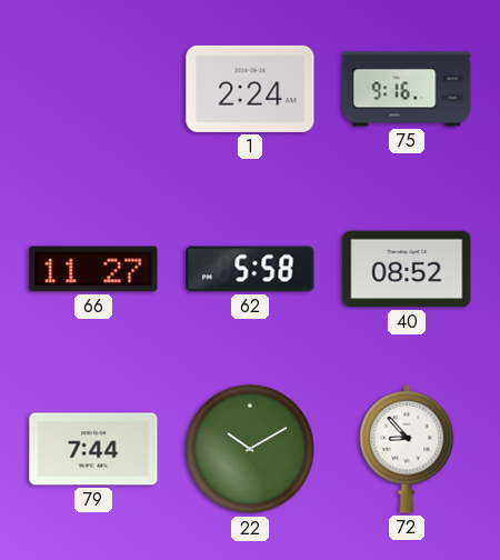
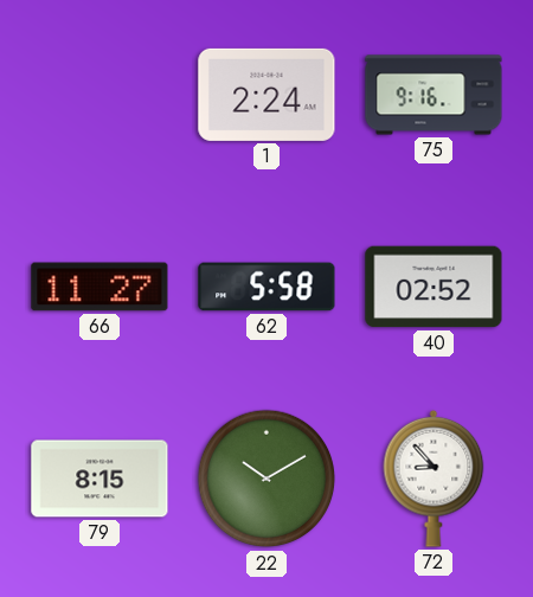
40: 08:52 -> 02:52
79: 7:44 -> 8:15
